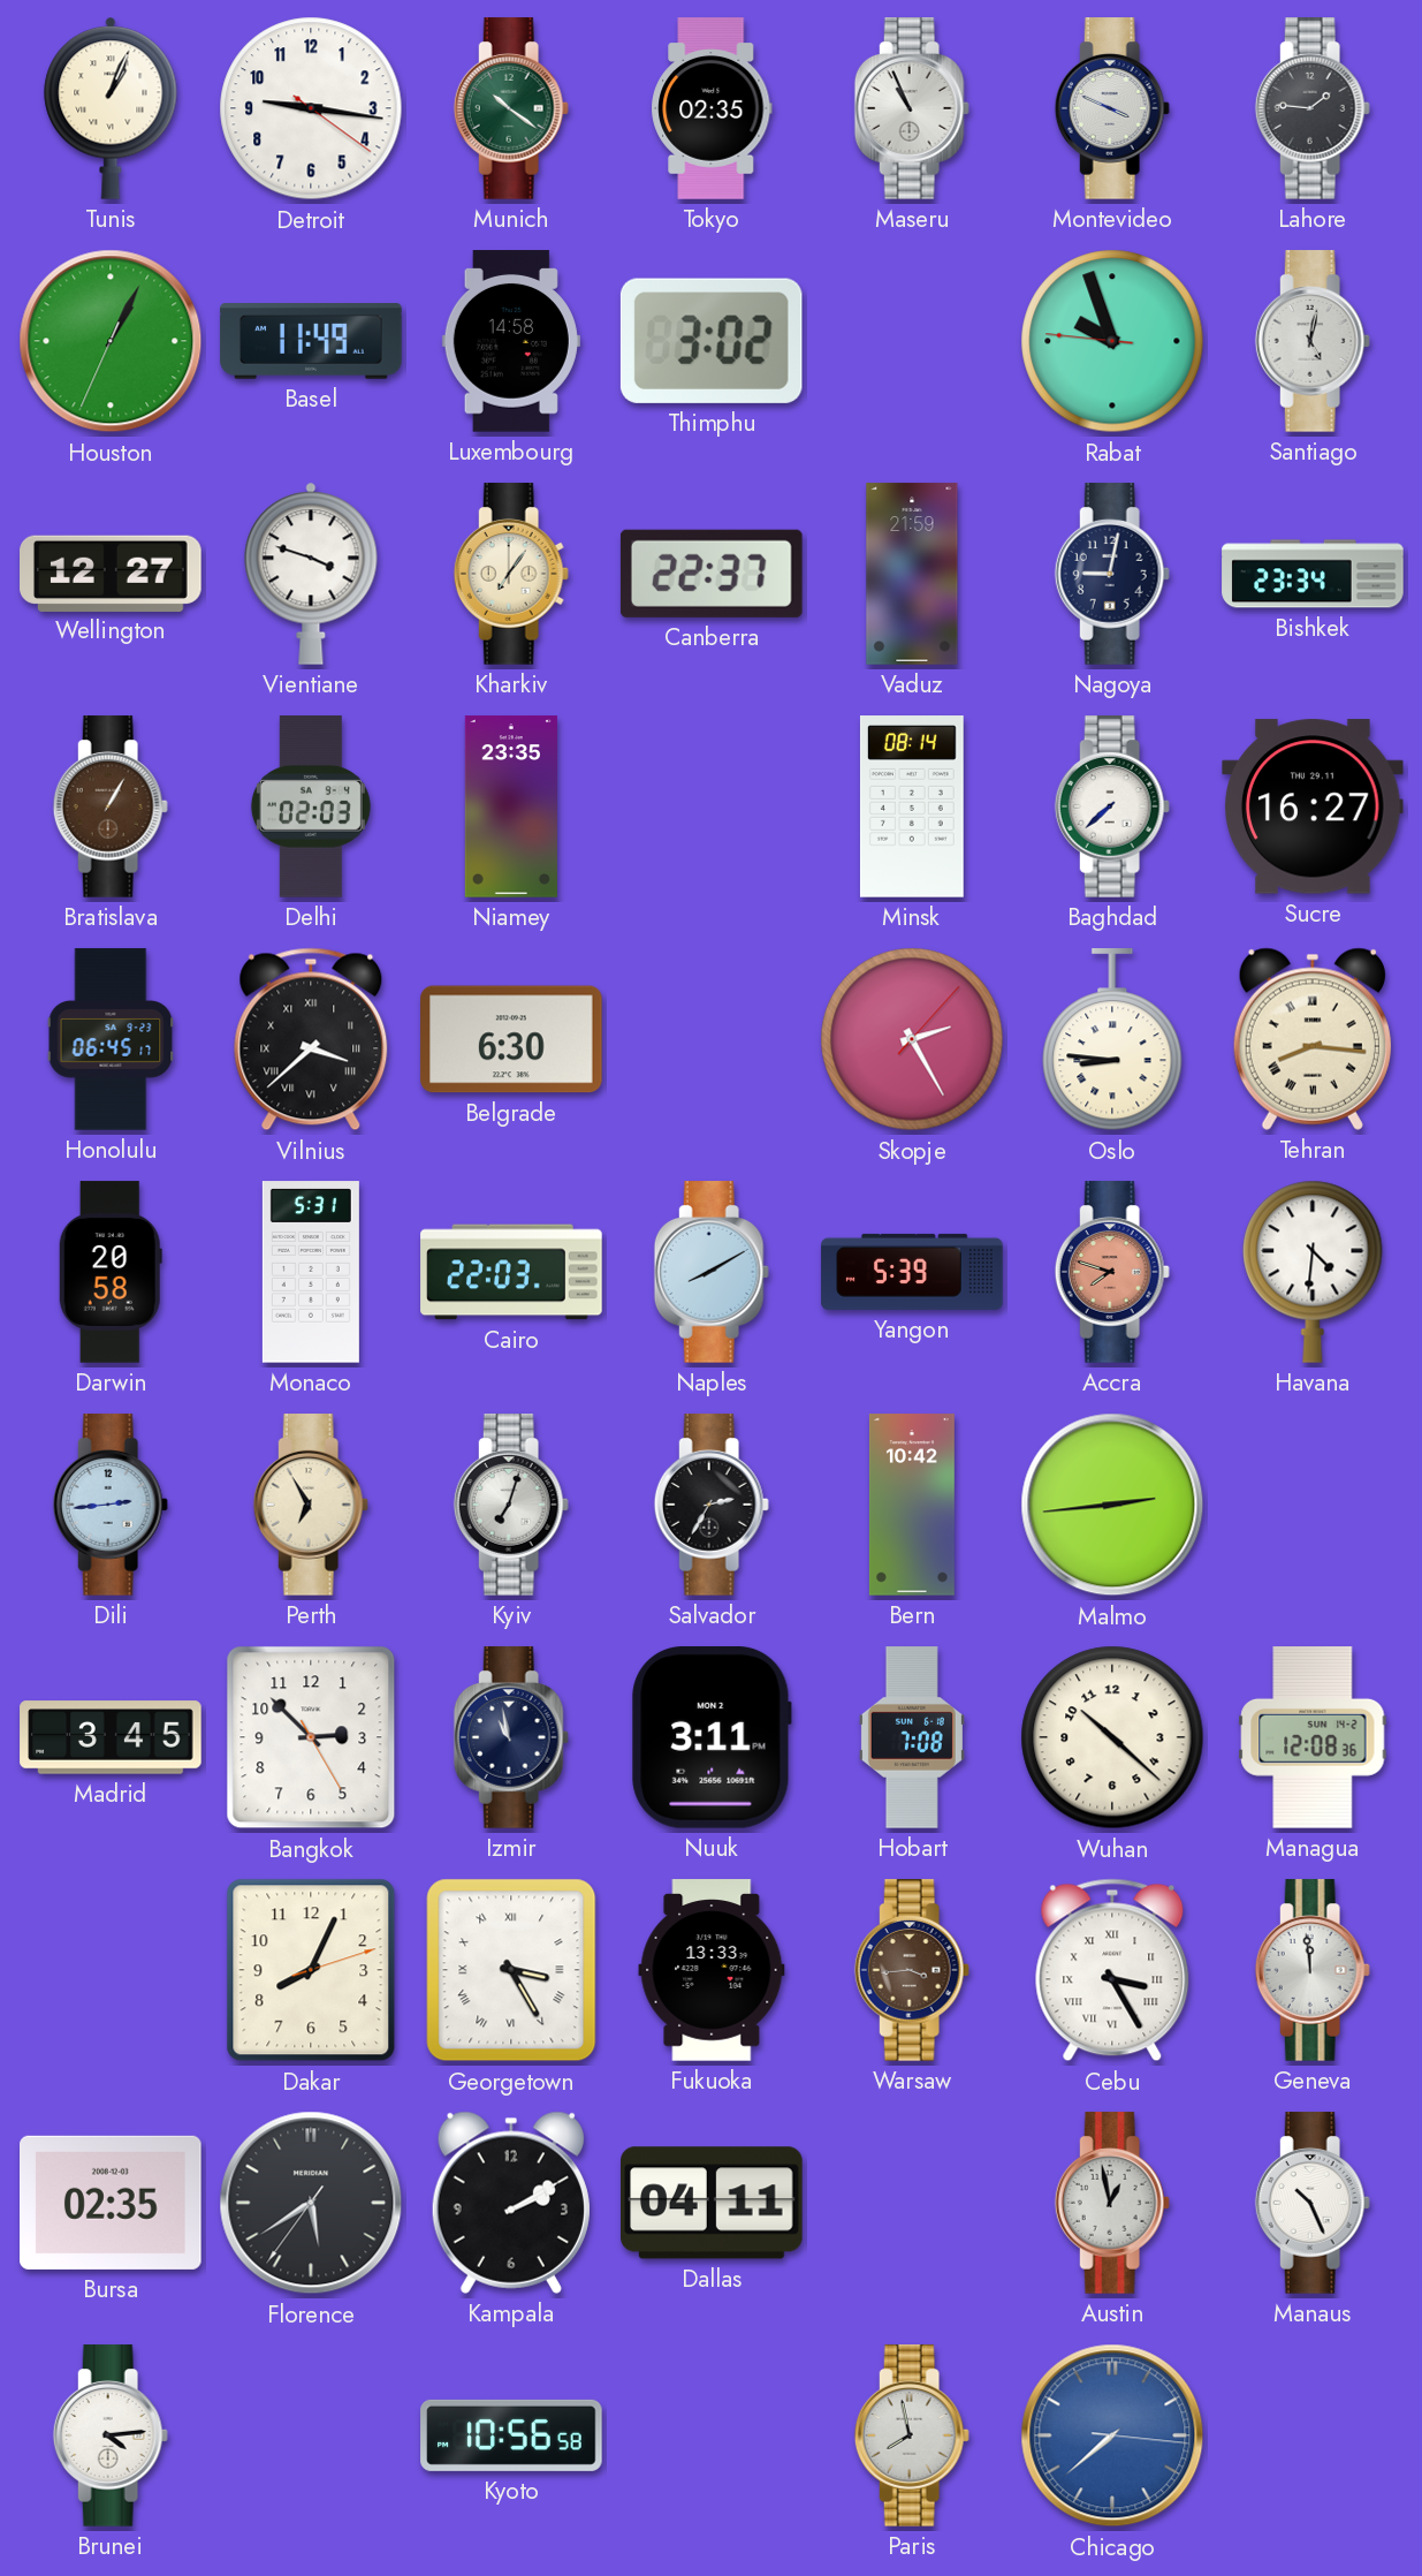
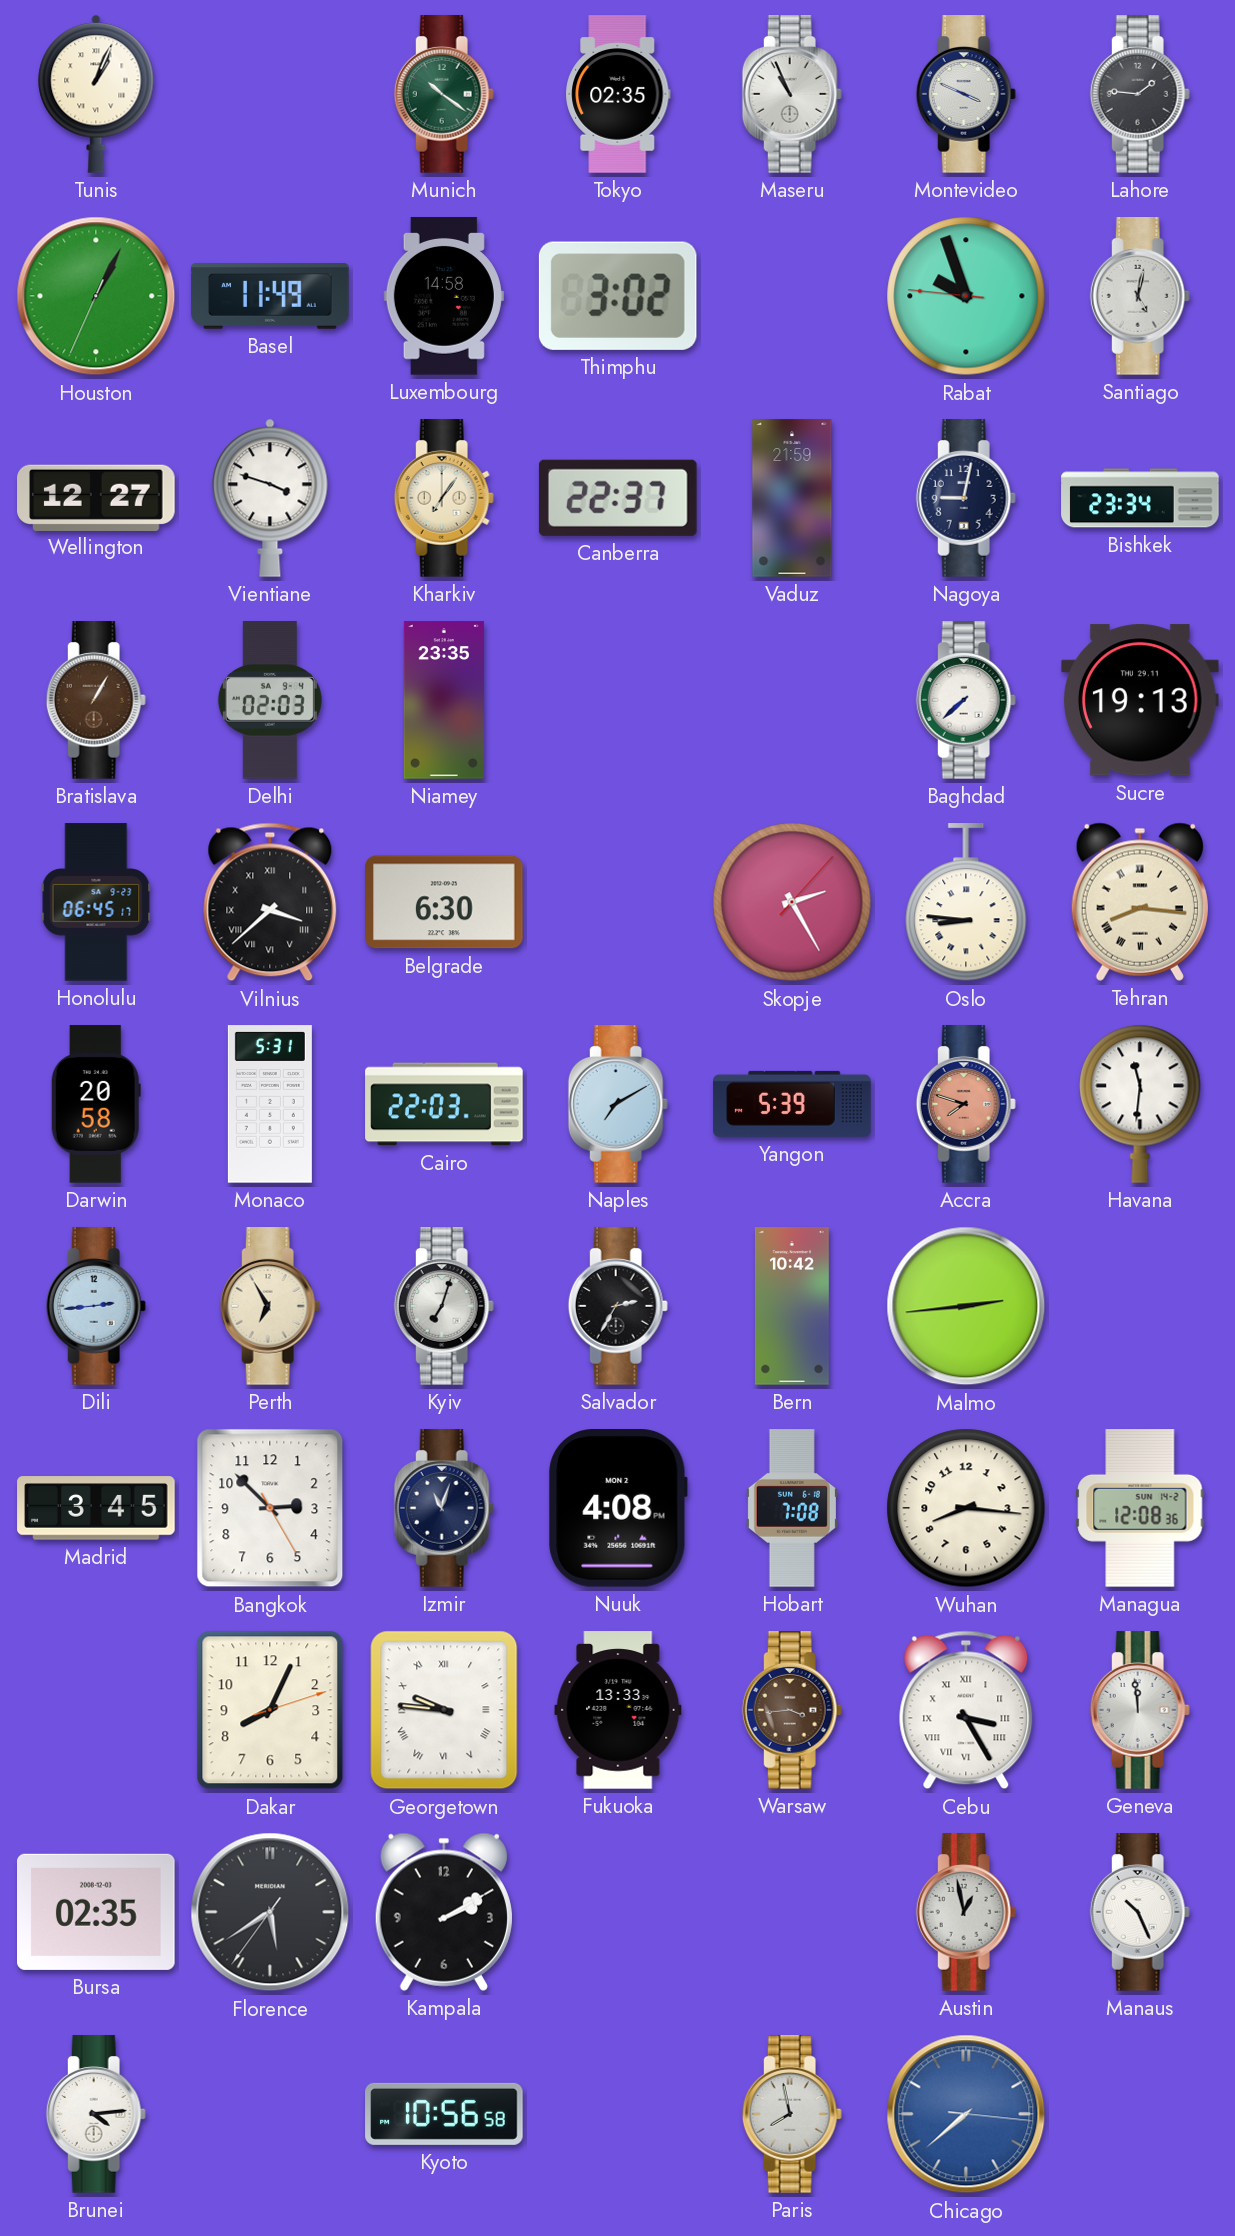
Detroit: 9:16 -> none
Minsk: 08:14 -> none
Sucre: 16:27 -> 19:13
Naples: 8:10 -> 7:10
Havana: 4:31 -> 11:31
Izmir: 10:58 -> 11:03
Nuuk: 3:11 -> 4:08
Wuhan: 10:22 -> 8:16
Georgetown: 3:25 -> 9:46
Dallas: 04:11 -> none
